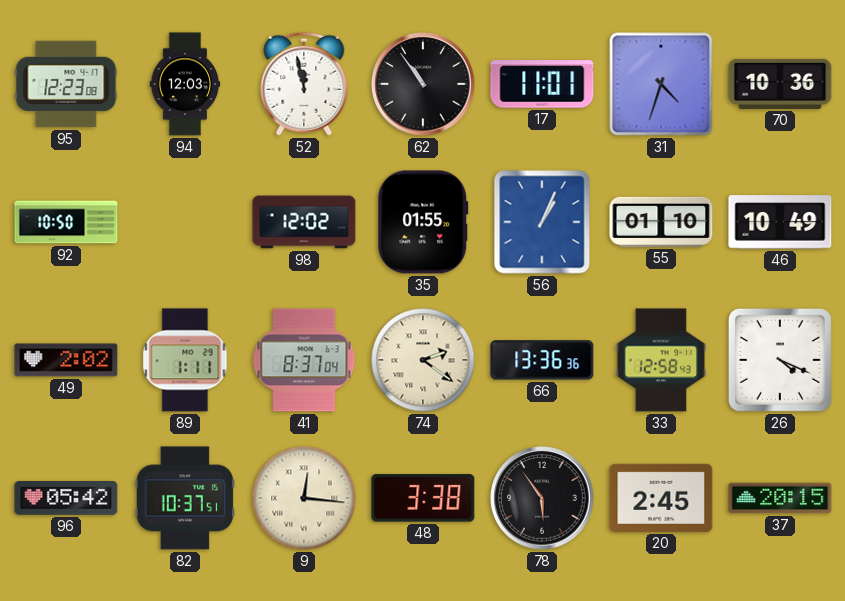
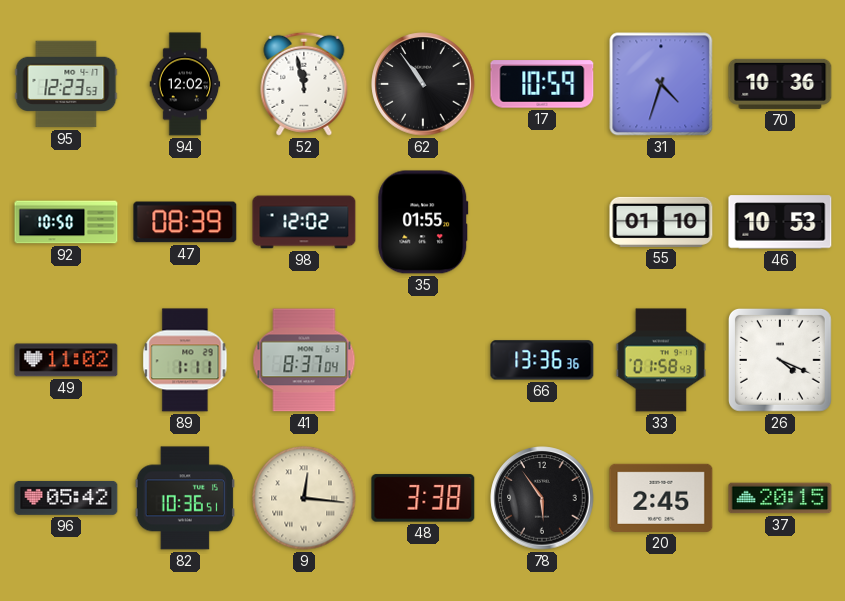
95: 12:23:08 -> 12:23:53
94: 12:03 -> 12:02
17: 11:01 -> 10:59
47: none -> 08:39
56: 1:04 -> none
46: 10:49 -> 10:53
49: 2:02 -> 11:02
74: 2:21 -> none
33: 12:58 -> 01:58
82: 10:37 -> 10:36
